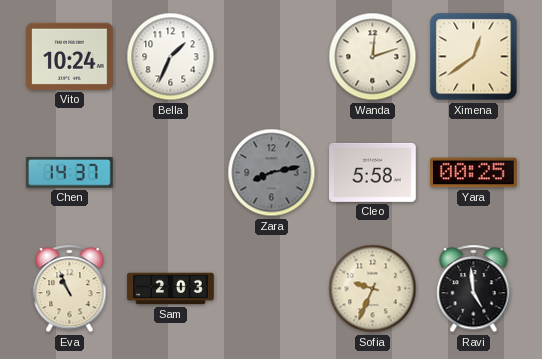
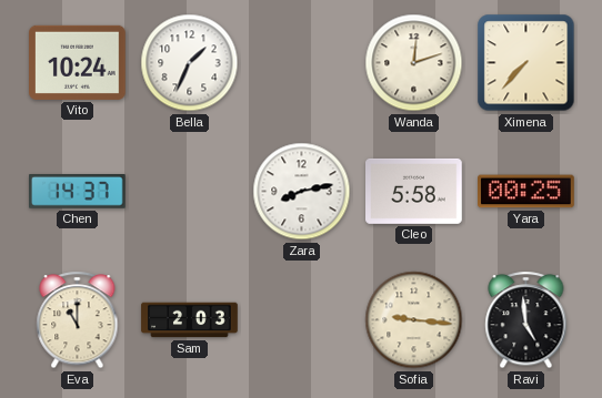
Ximena: 12:39 -> 7:37
Zara dial: grey -> white
Eva: 10:56 -> 11:00
Sofia: 9:34 -> 9:16
